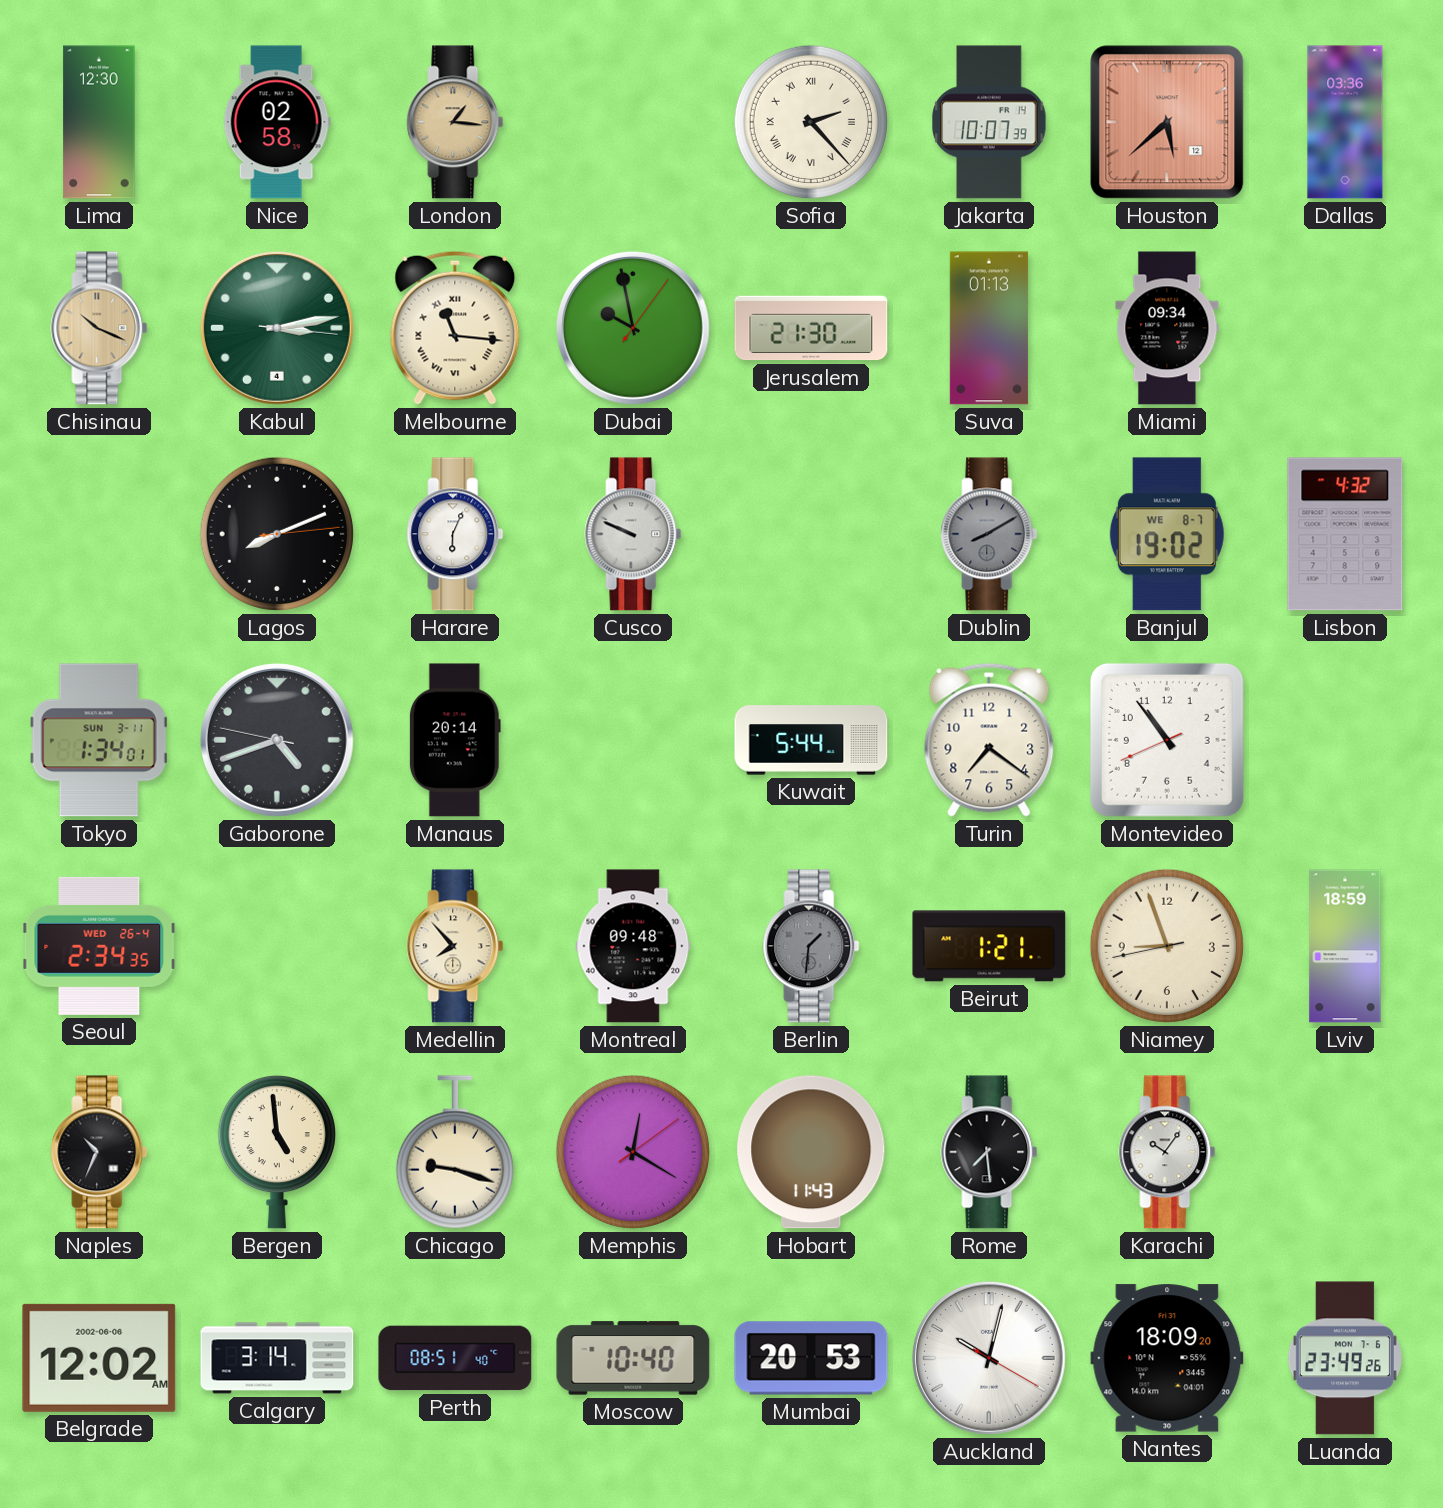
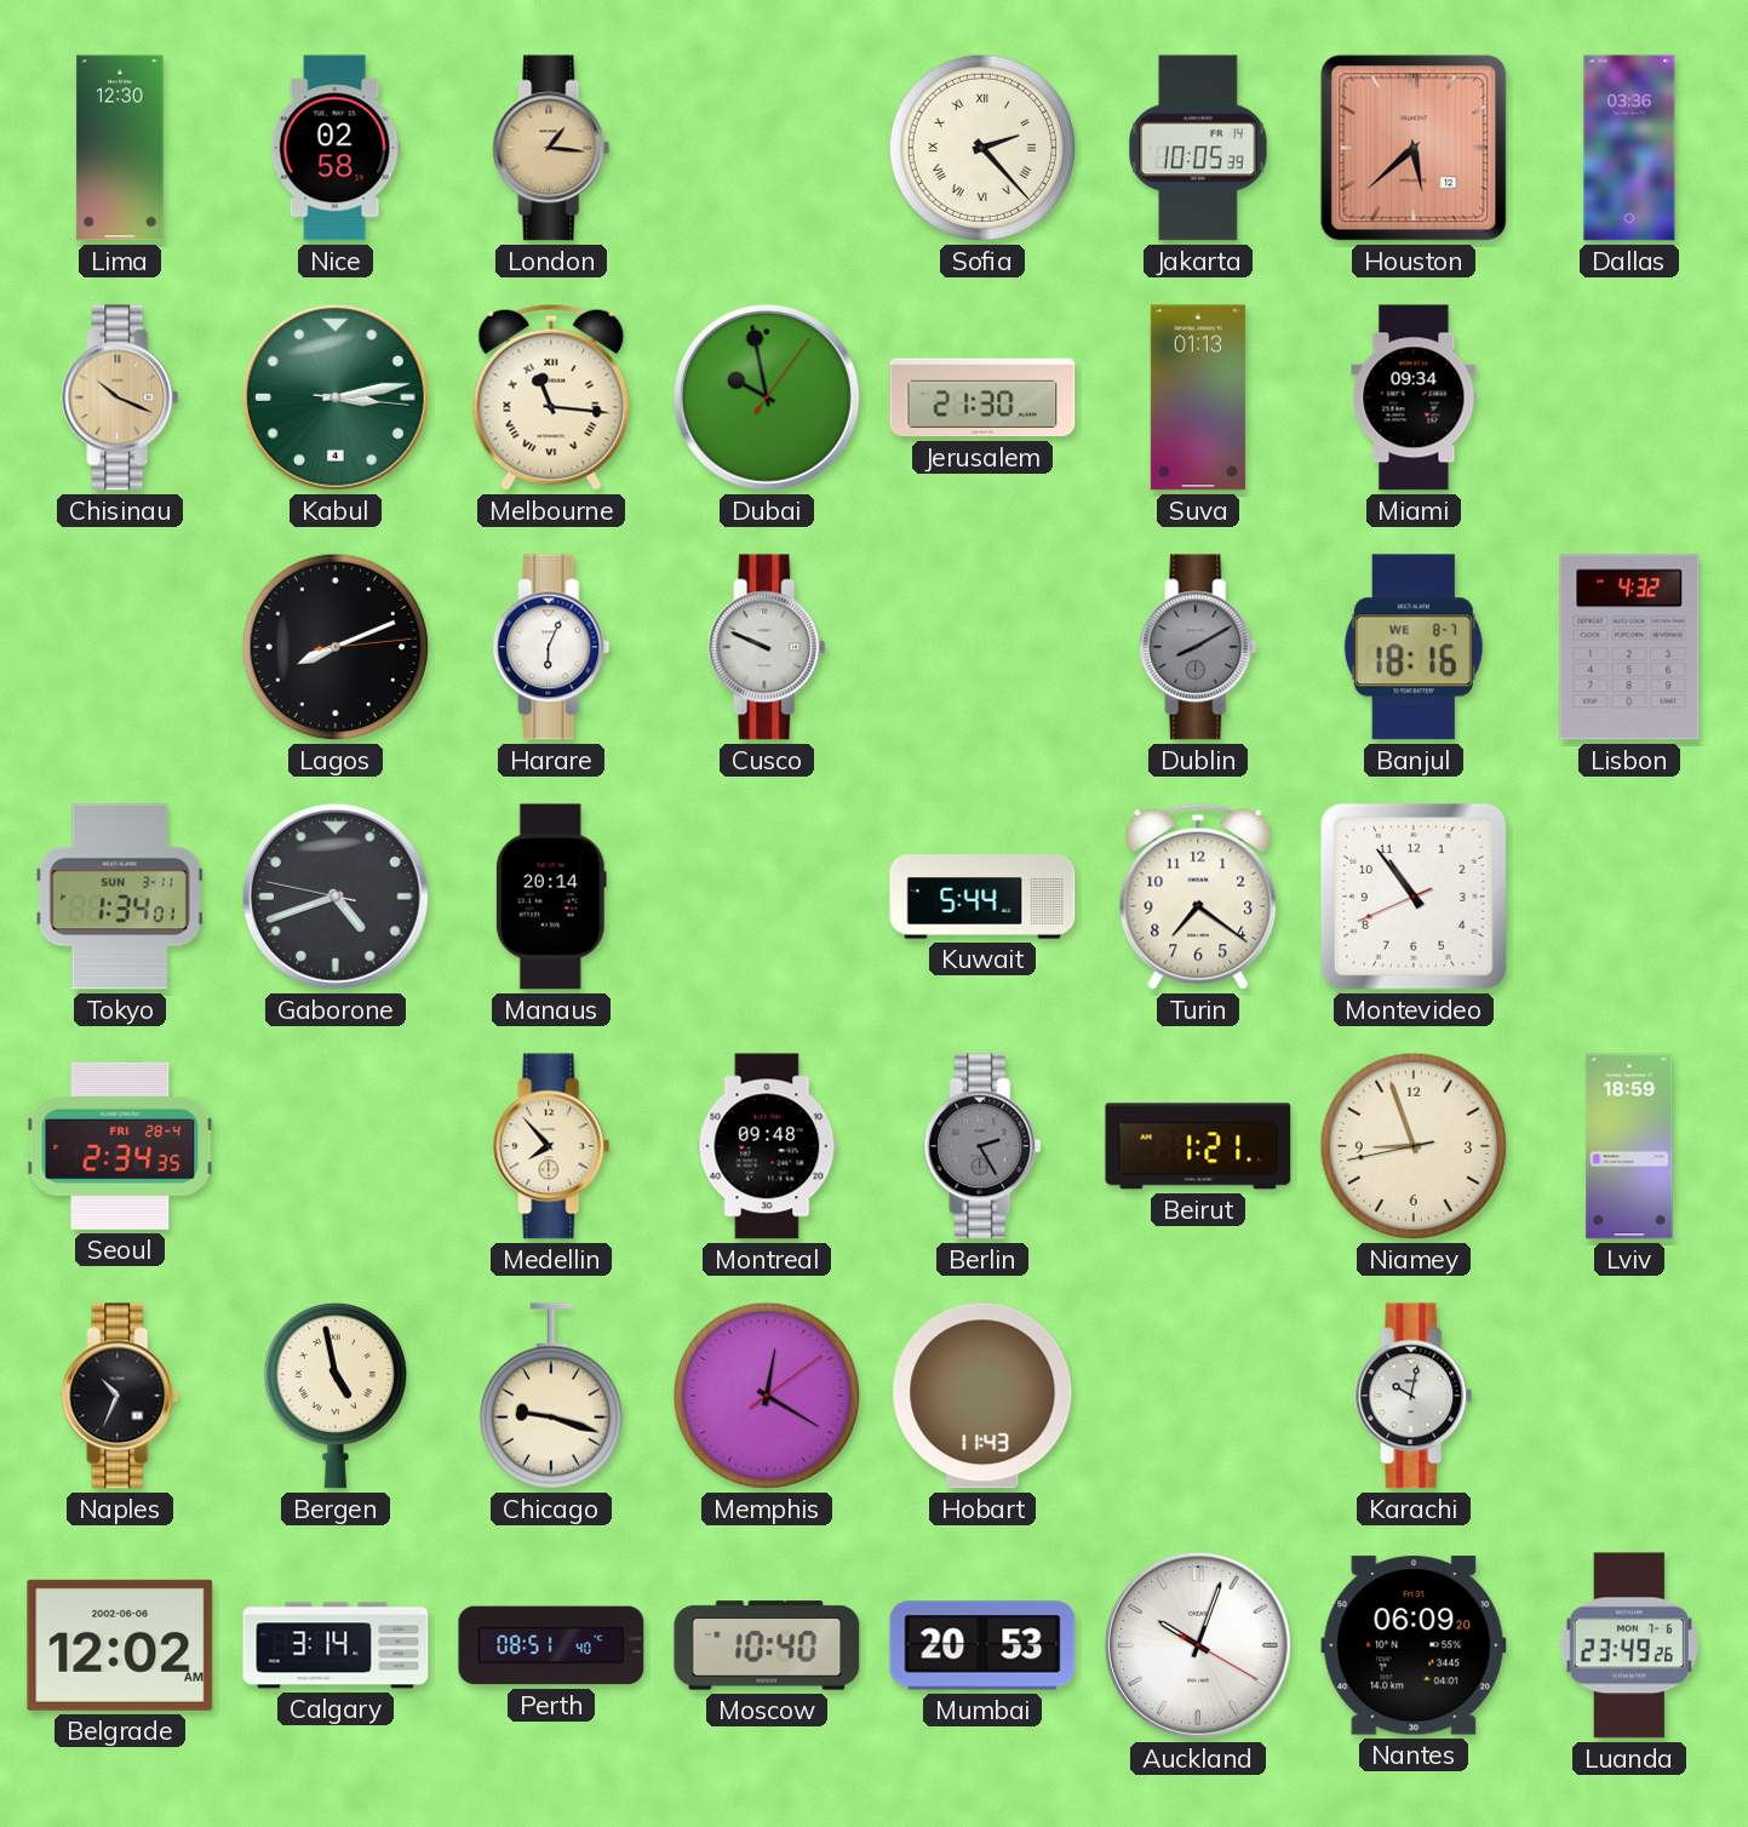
Jakarta: 10:07 -> 10:05
Banjul: 19:02 -> 18:16
Seoul date: WED 26-4 -> FRI 28-4
Berlin: 1:31 -> 2:25
Bergen: 4:59 -> 4:58
Rome: 7:29 -> none
Karachi: 10:06 -> 10:02
Auckland: 10:02 -> 10:03
Nantes: 18:09 -> 06:09
